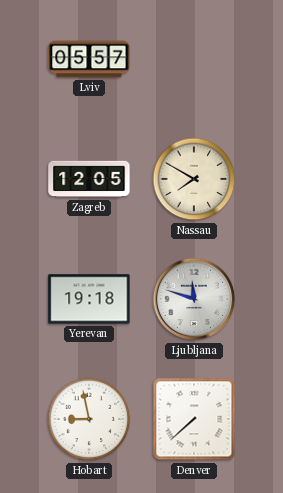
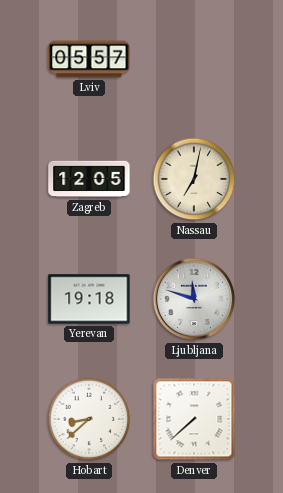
Nassau: 7:50 -> 7:02
Hobart: 8:58 -> 8:38
